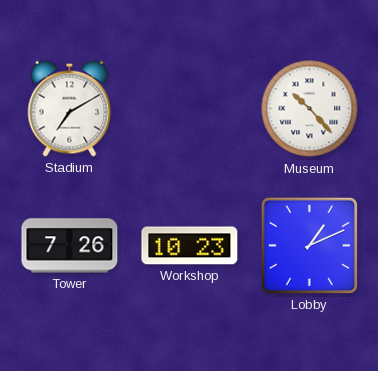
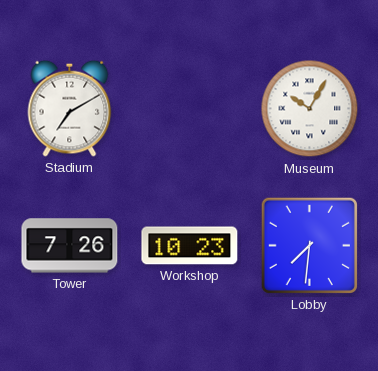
Museum: 10:23 -> 10:05
Lobby: 1:11 -> 7:31
